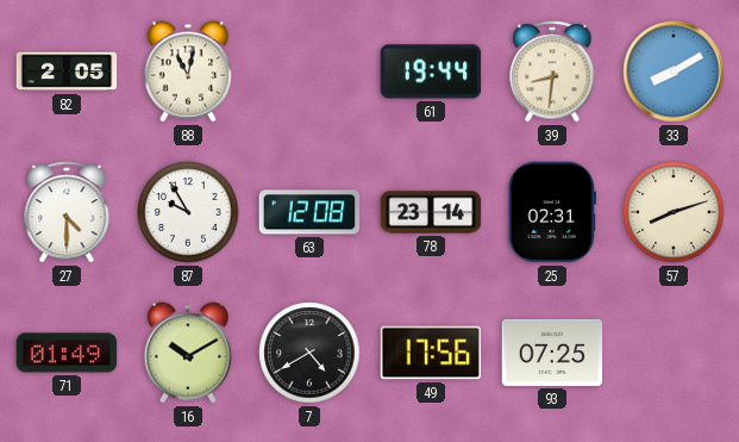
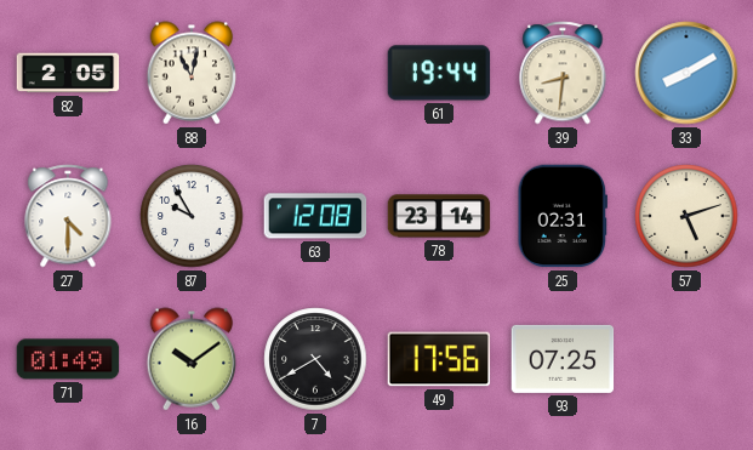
57: 8:12 -> 5:12
16: 10:10 -> 10:09
